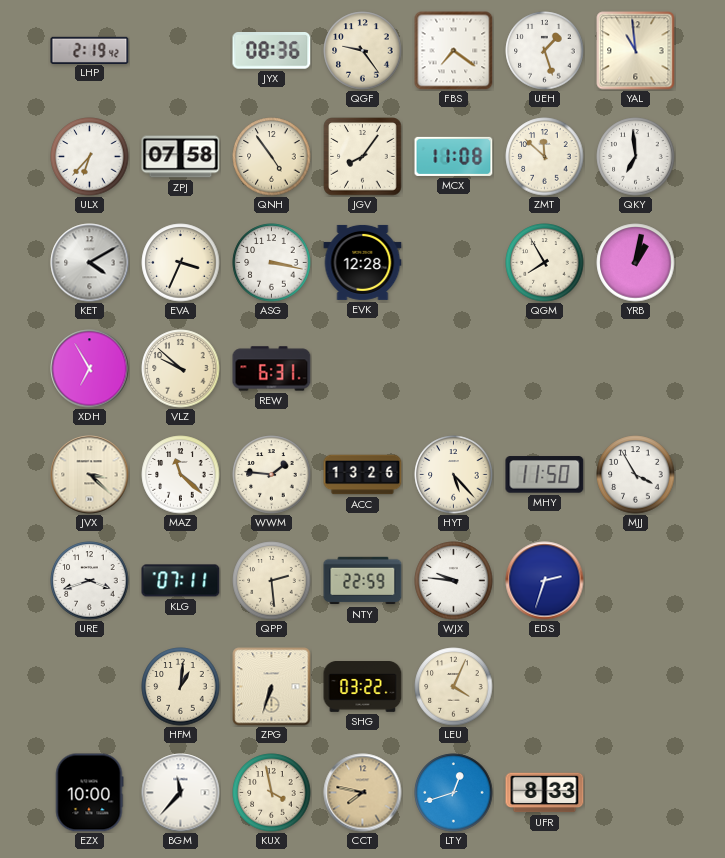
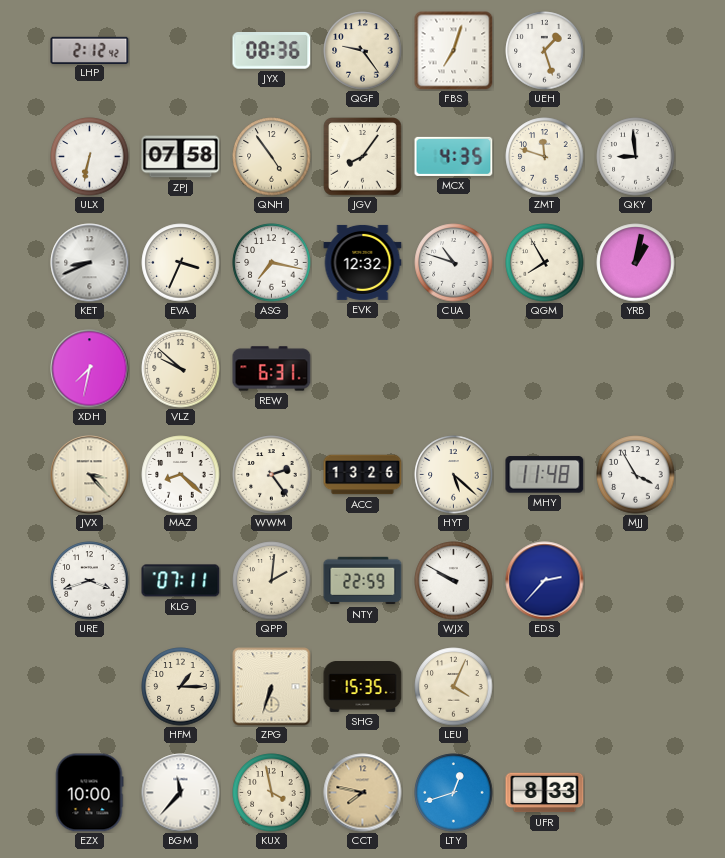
LHP: 2:19 -> 2:12
FBS: 7:21 -> 7:03
YAL: 10:59 -> none
ULX: 6:37 -> 6:32
MCX: 11:08 -> 4:35
ZMT: 11:52 -> 11:48
QKY: 6:59 -> 8:59
KET: 4:10 -> 8:41
ASG: 3:17 -> 7:17
EVK: 12:28 -> 12:32
CUA: none -> 10:48
XDH: 6:55 -> 7:32
JVX: 3:22 -> 3:23
MAZ: 11:22 -> 8:22
WWM: 1:46 -> 2:24
HYT: 5:23 -> 5:22
MHY: 11:50 -> 11:48
QPP: 2:29 -> 2:01
WJX: 9:46 -> 9:50
EDS: 2:33 -> 2:37
HFM: 1:01 -> 1:15
SHG: 03:22 -> 15:35
